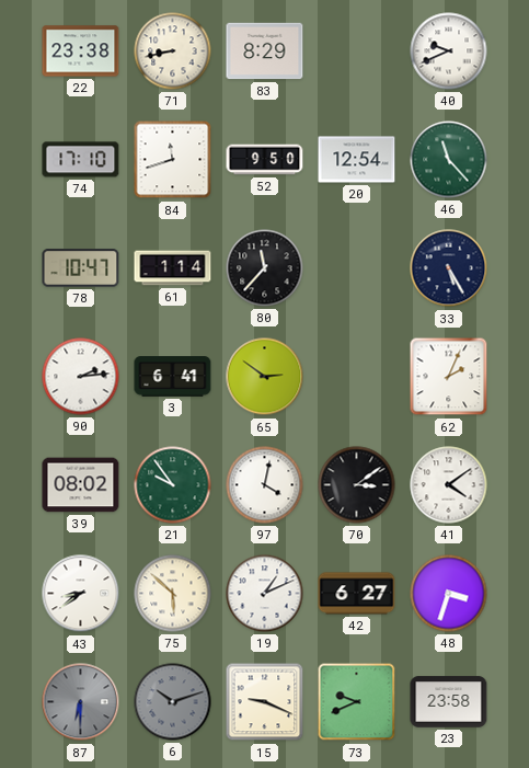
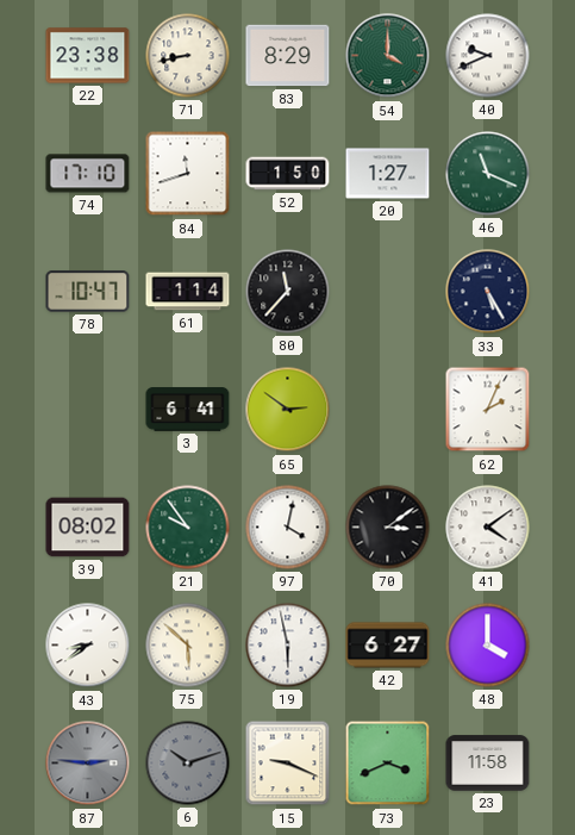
54: none -> 4:00
52: 9:50 -> 1:50
20: 12:54 -> 1:27
46: 11:23 -> 11:19
90: 2:14 -> none
19: 1:11 -> 5:58
48: 3:33 -> 4:00
87: 6:30 -> 2:46
73: 9:41 -> 3:41
23: 23:58 -> 11:58
